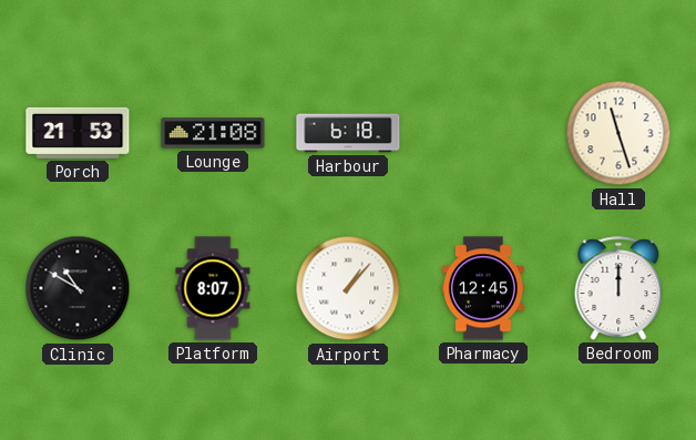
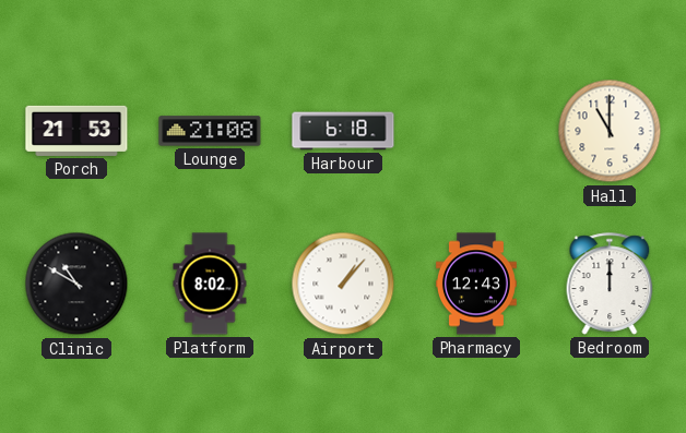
Hall: 11:27 -> 11:00
Platform: 8:07 -> 8:02
Pharmacy: 12:45 -> 12:43
